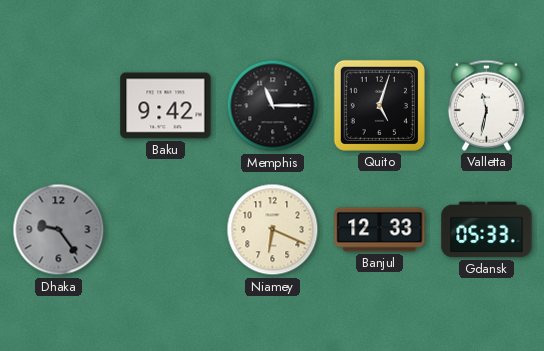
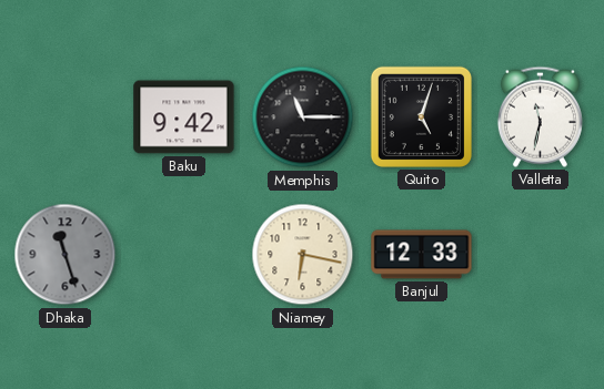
Dhaka: 9:24 -> 11:27
Niamey: 6:19 -> 6:17
Gdansk: 05:33 -> none
